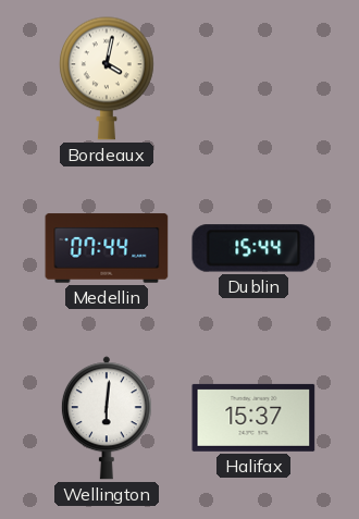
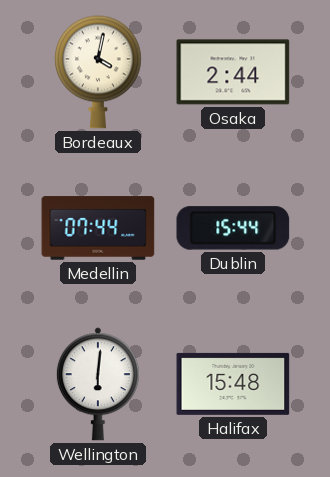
Osaka: none -> 2:44
Halifax: 15:37 -> 15:48
